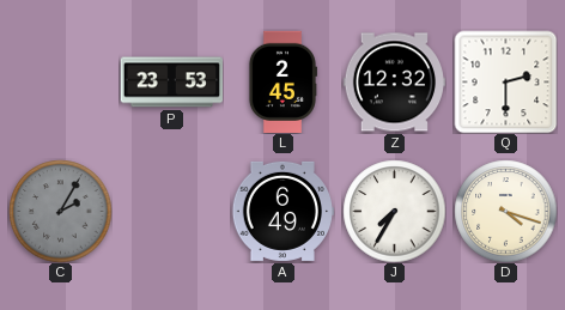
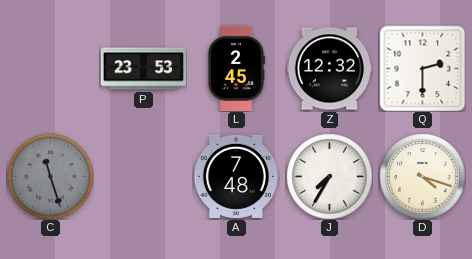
C: 2:05 -> 11:27
A: 6:49 -> 7:48
